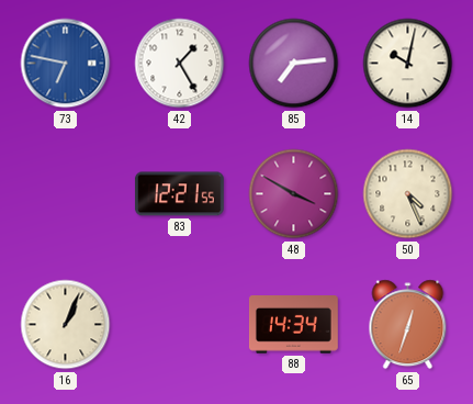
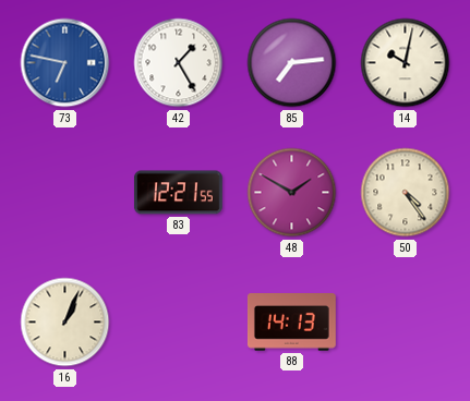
48: 3:50 -> 1:50
50: 4:26 -> 4:24
88: 14:34 -> 14:13
65: 12:33 -> none
